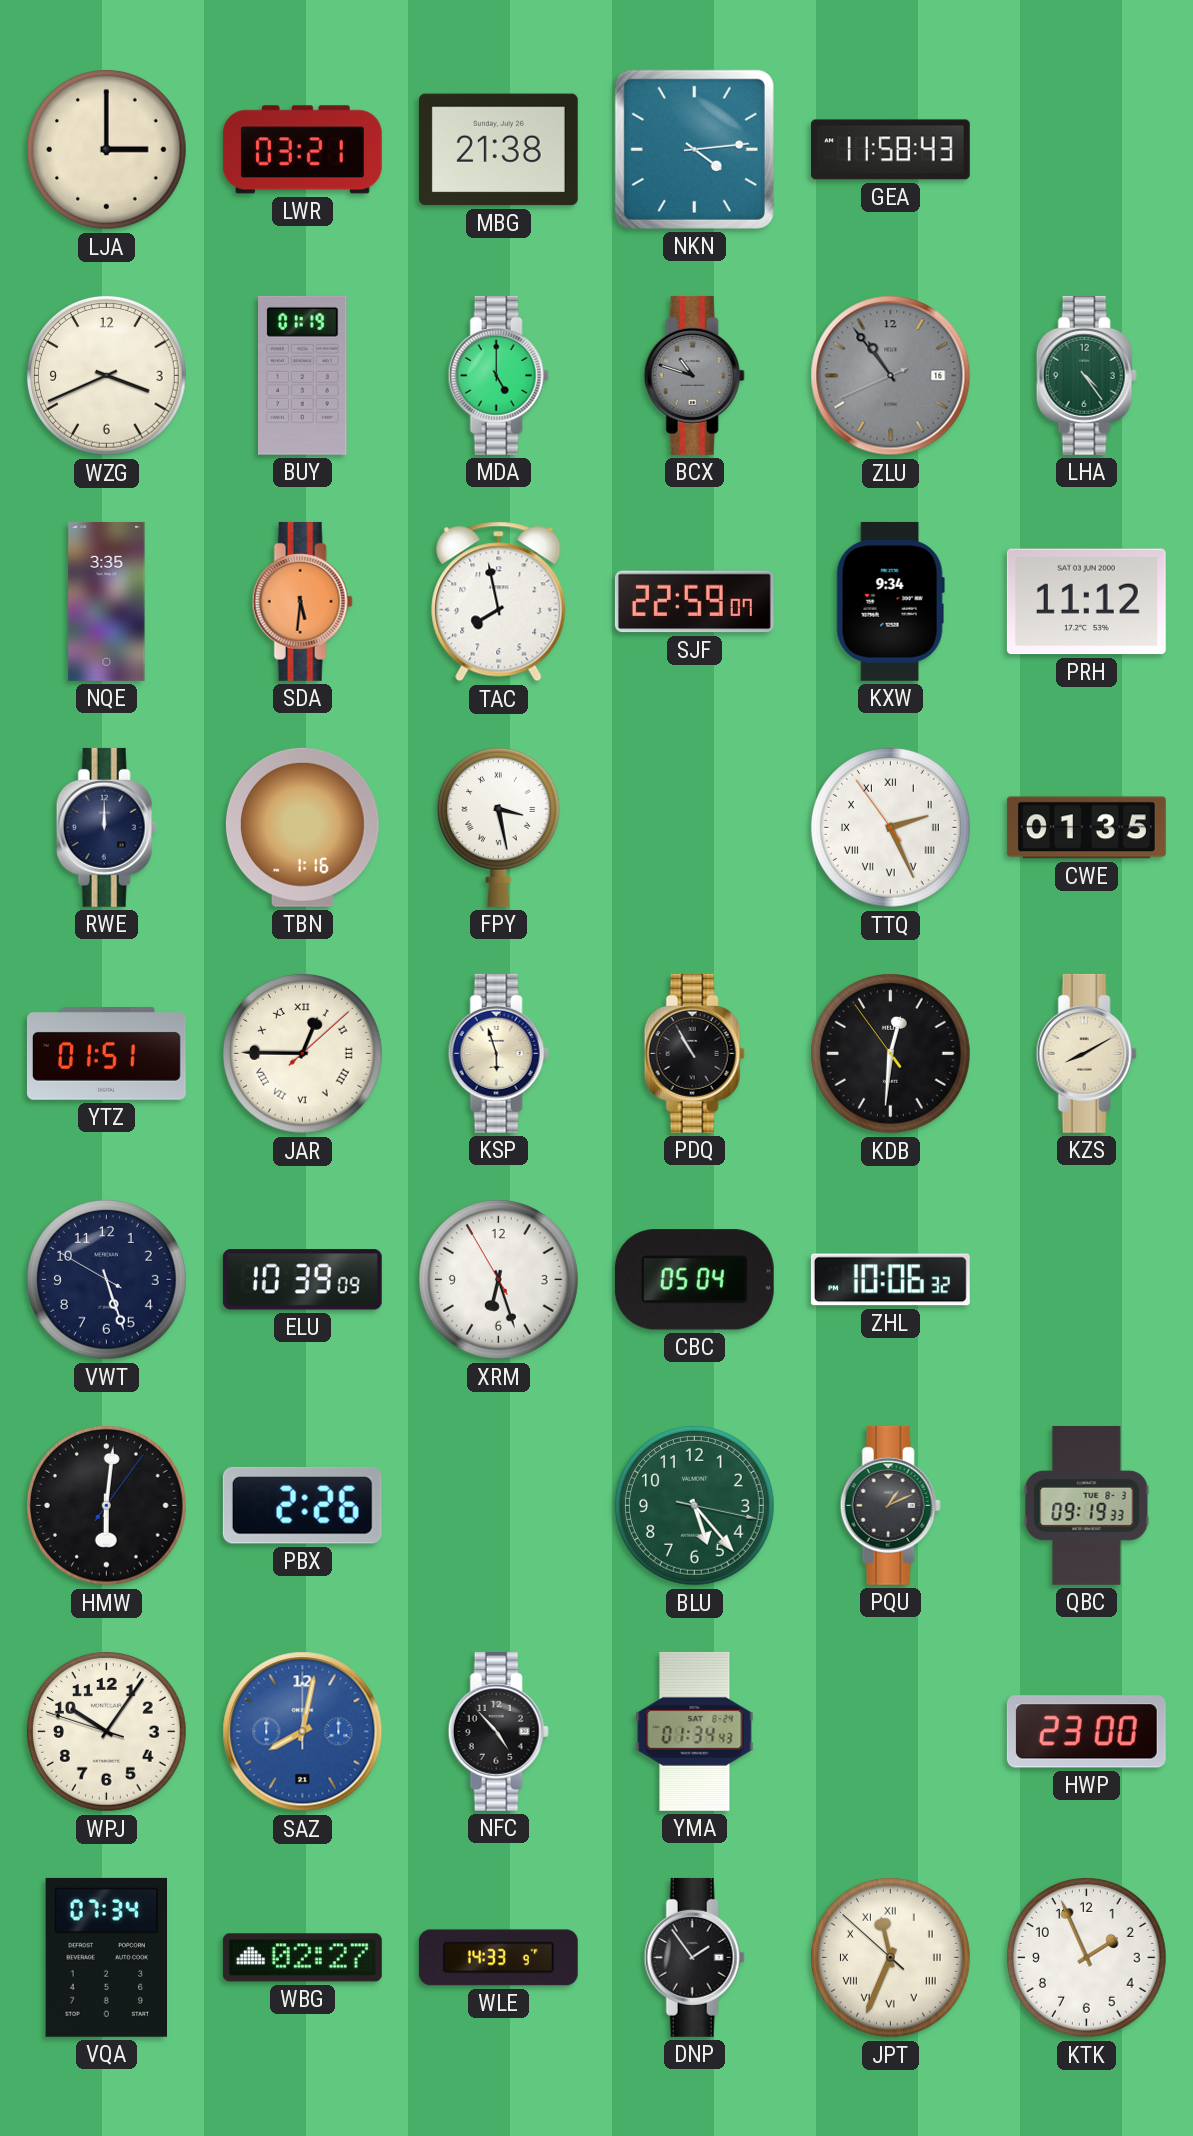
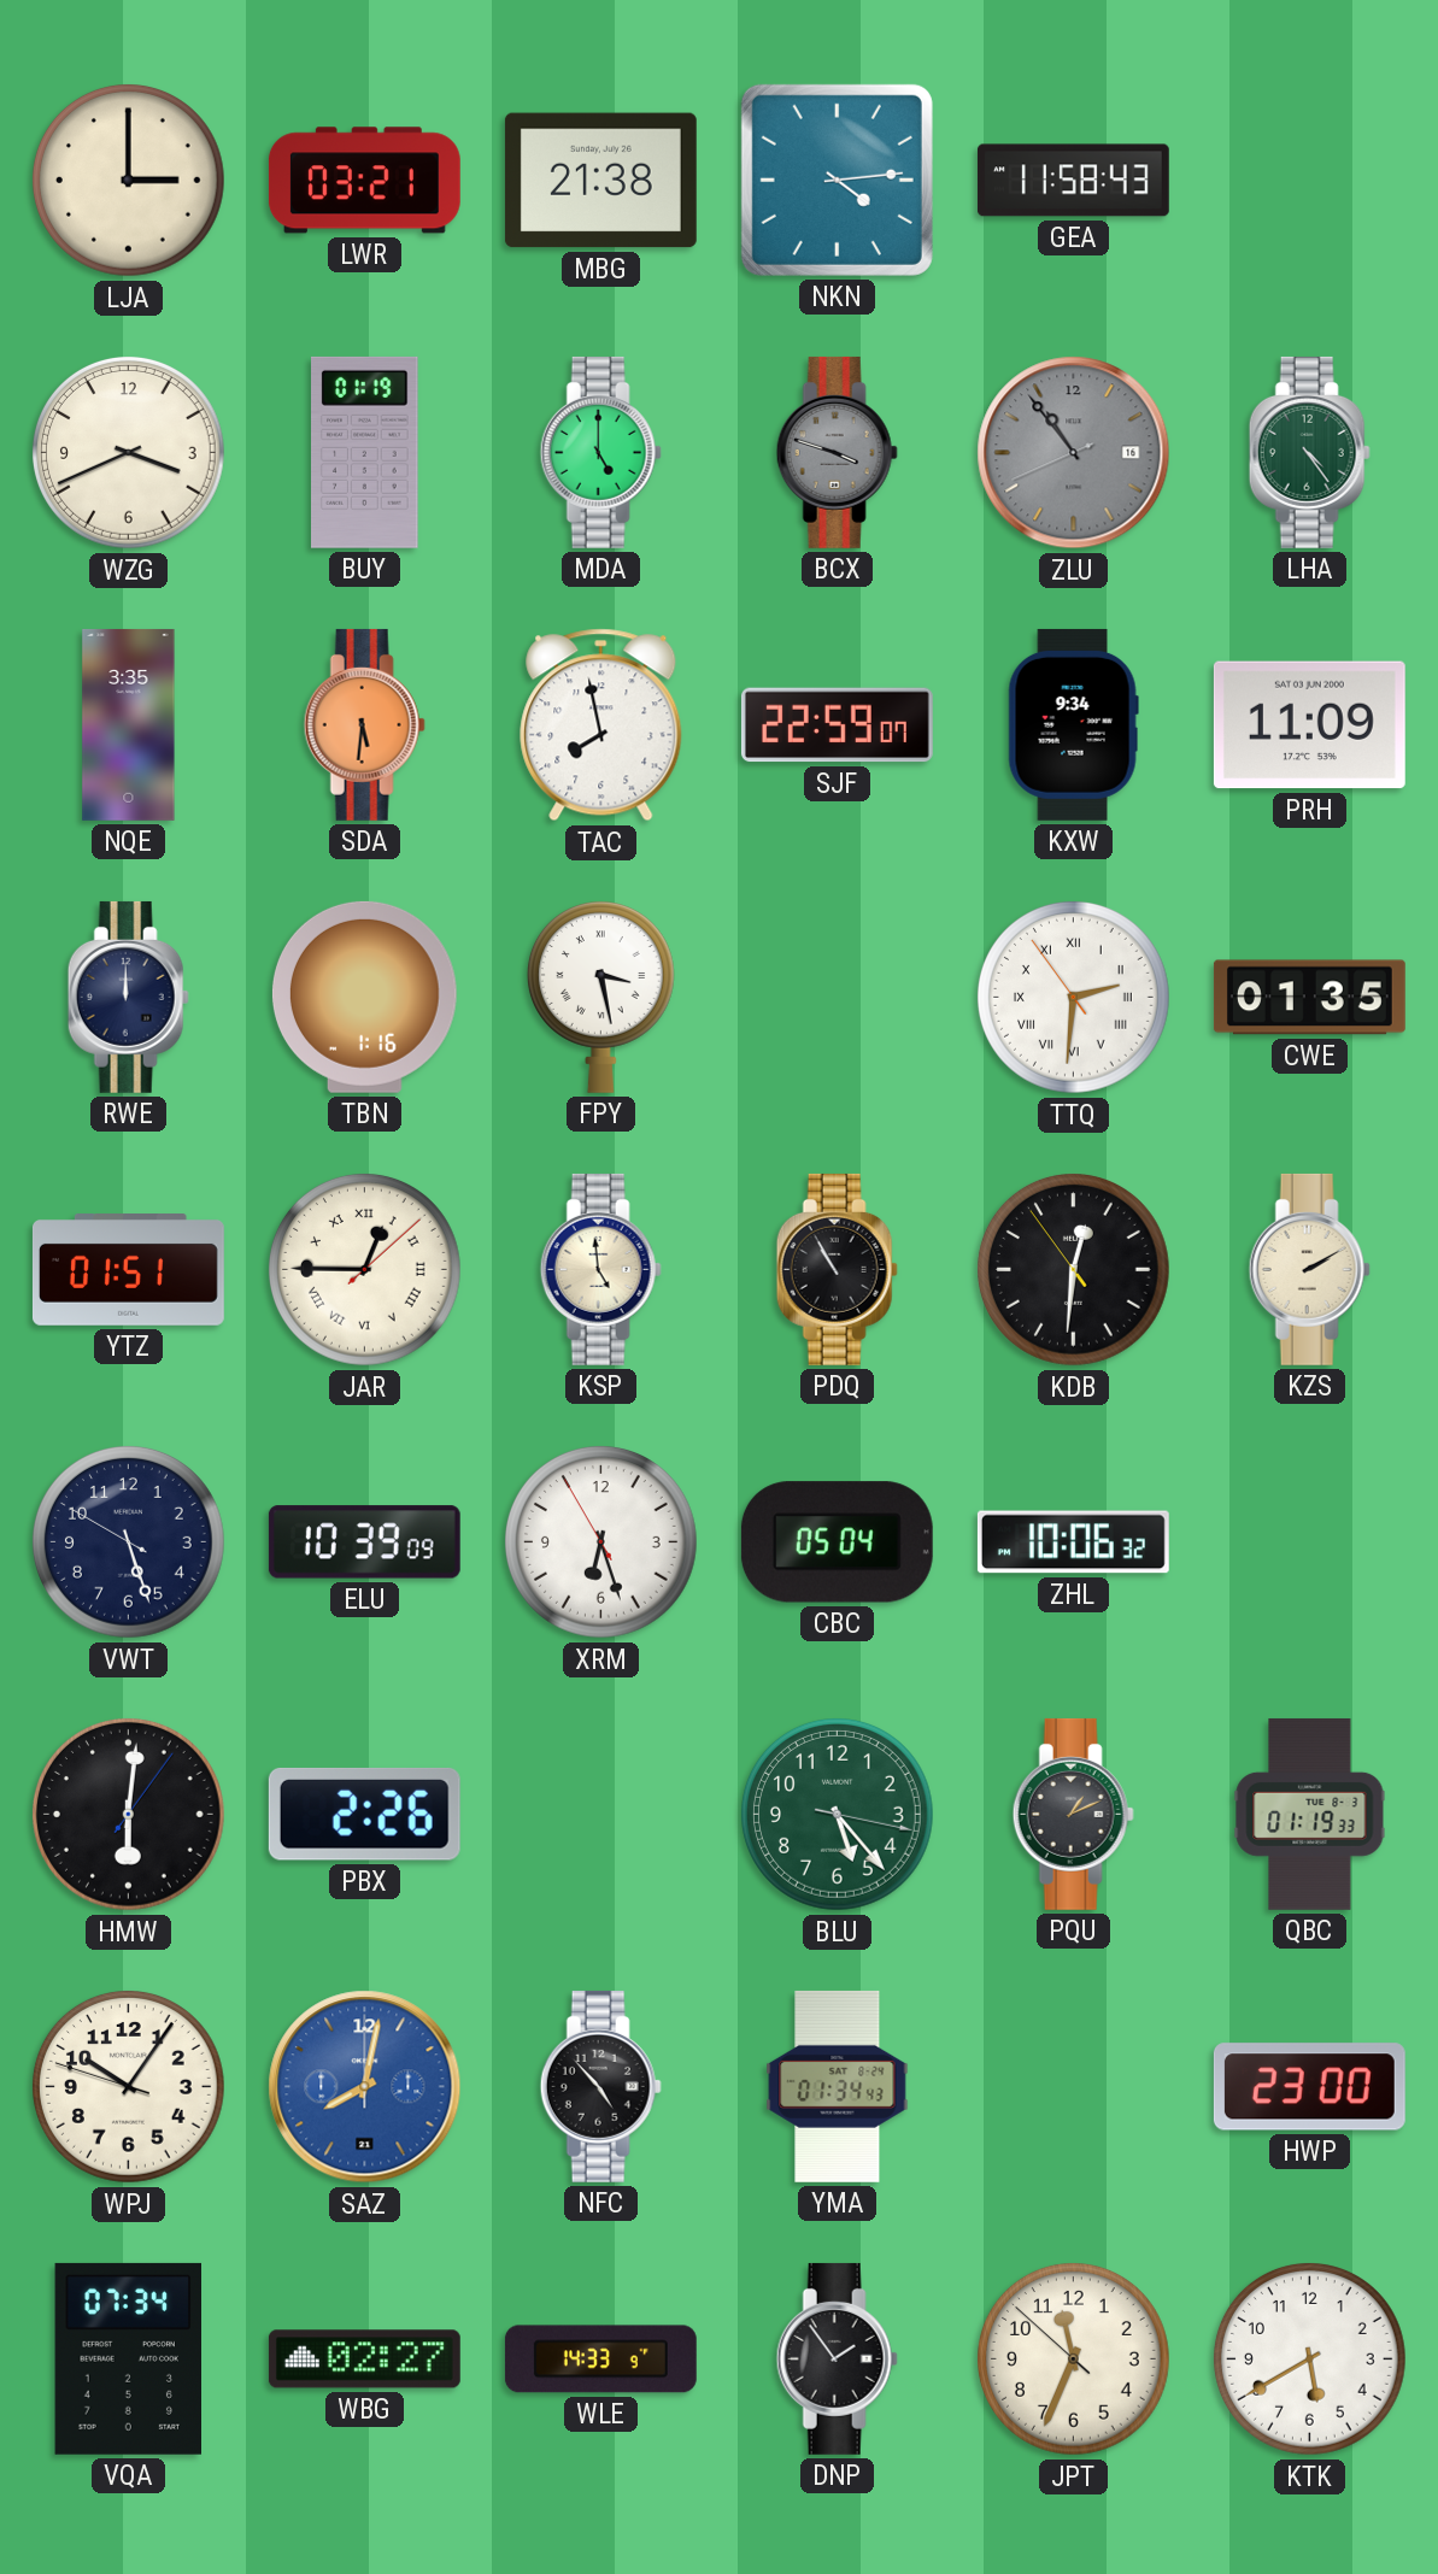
BCX: 10:48 -> 3:48
PRH: 11:12 -> 11:09
TTQ: 2:25 -> 2:30
KSP: 5:57 -> 4:59
KZS: 8:10 -> 2:10
QBC: 09:19 -> 01:19
JPT numerals: Roman -> Arabic
KTK: 1:56 -> 5:40
